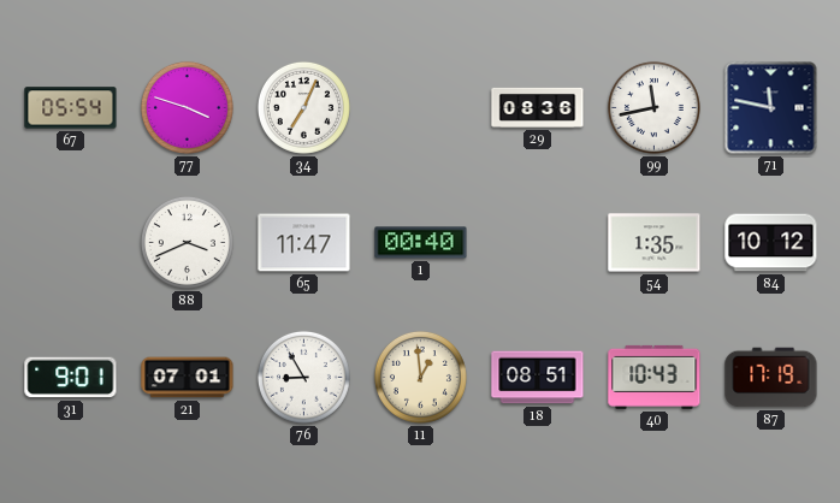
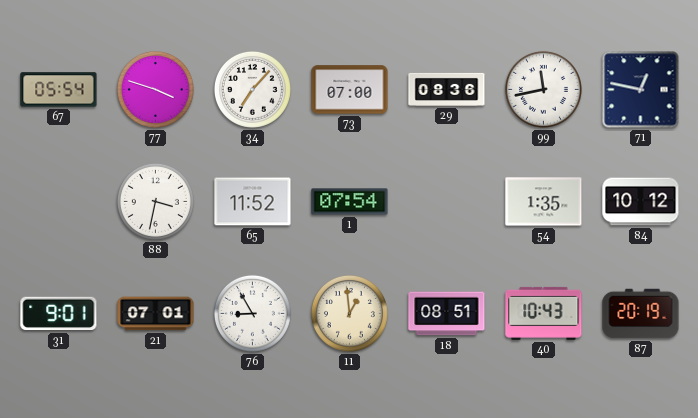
34: 7:04 -> 7:07
73: none -> 07:00
71: 11:47 -> 12:47
88: 3:41 -> 3:32
65: 11:47 -> 11:52
1: 00:40 -> 07:54
87: 17:19 -> 20:19
